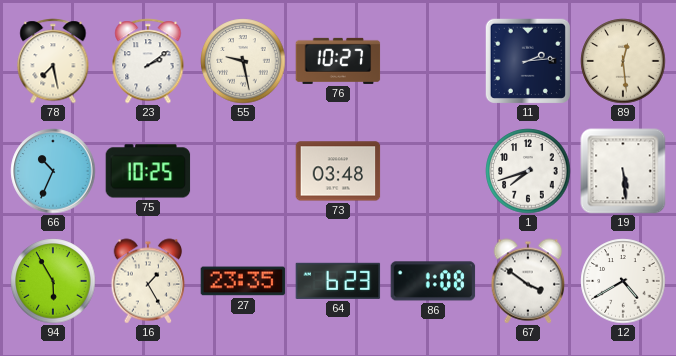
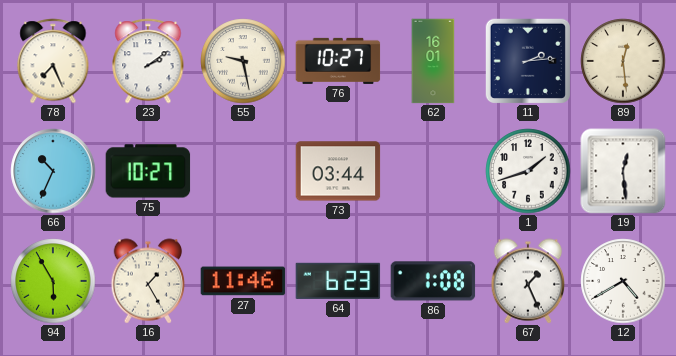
78: 7:28 -> 7:26
62: none -> 16:01
75: 10:25 -> 10:27
73: 03:48 -> 03:44
1: 7:42 -> 1:42
19: 5:29 -> 12:29
27: 23:35 -> 11:46
67: 3:51 -> 1:26
